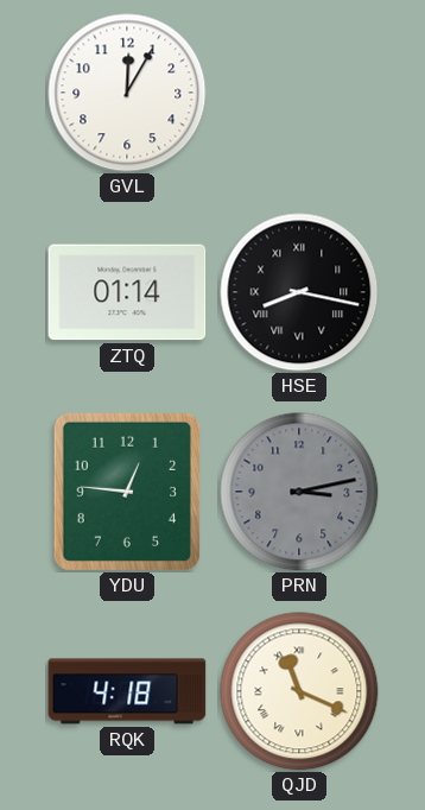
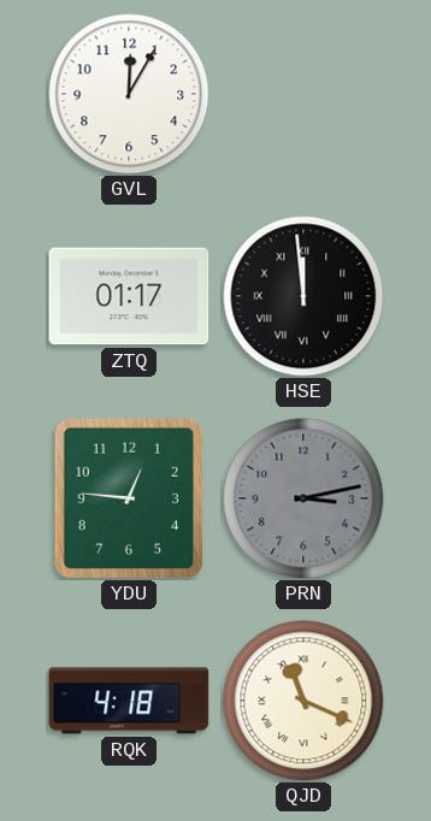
ZTQ: 01:14 -> 01:17
HSE: 8:17 -> 11:59
